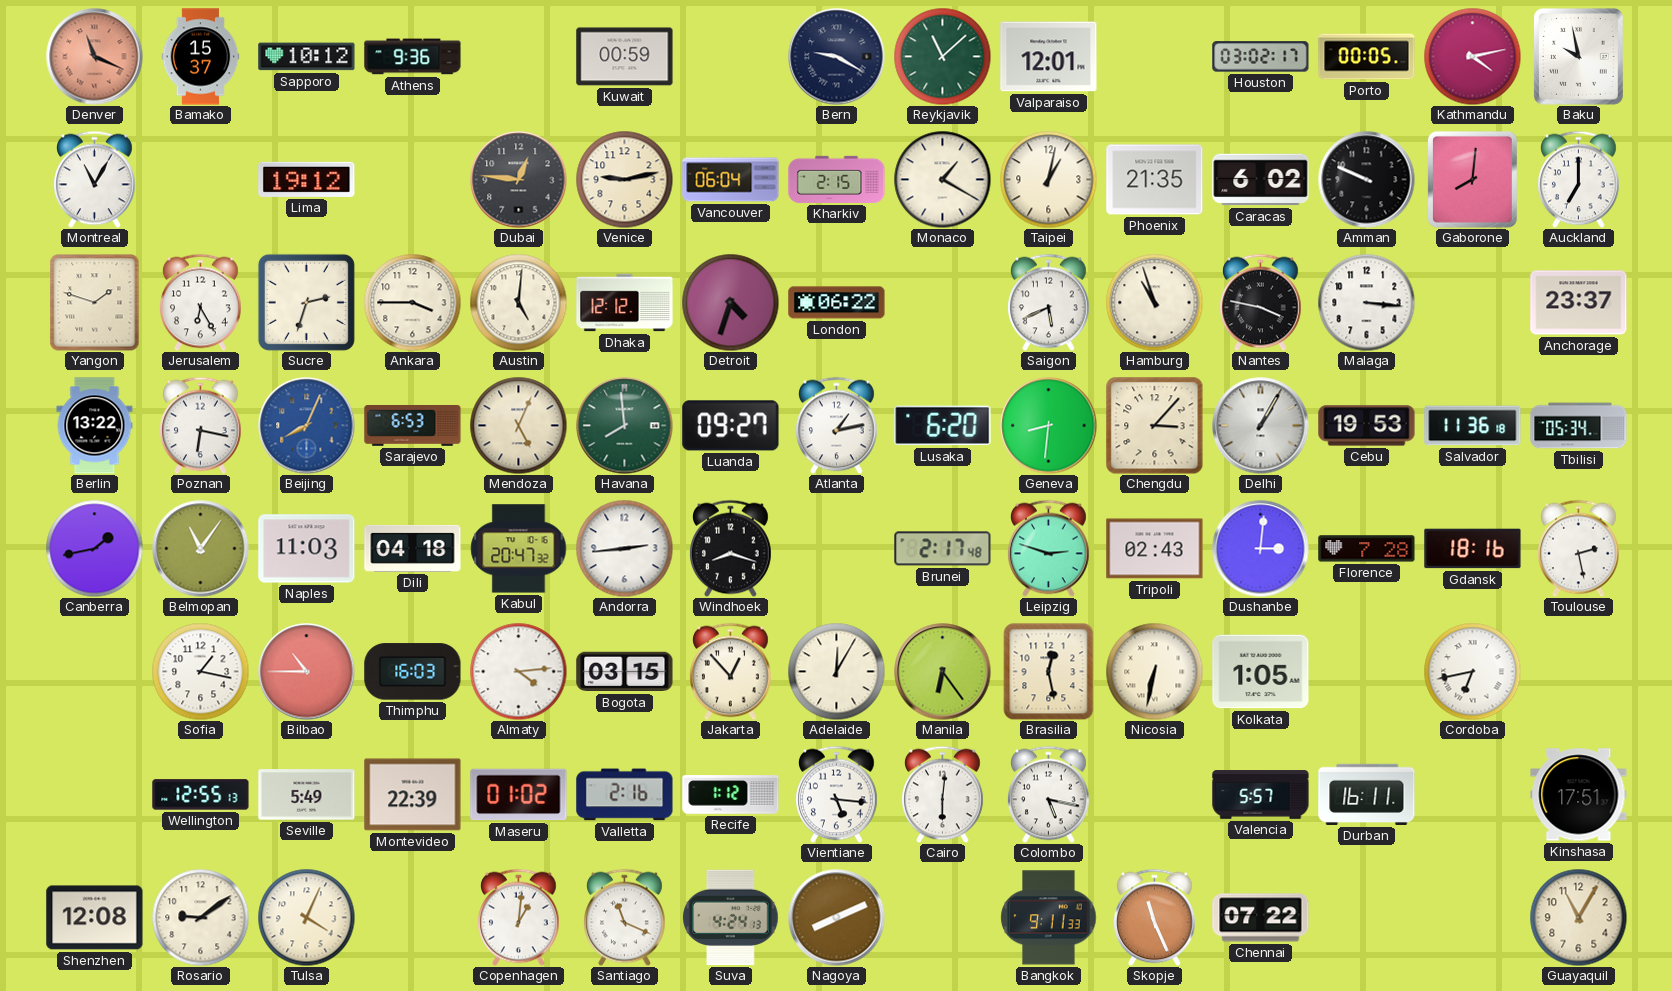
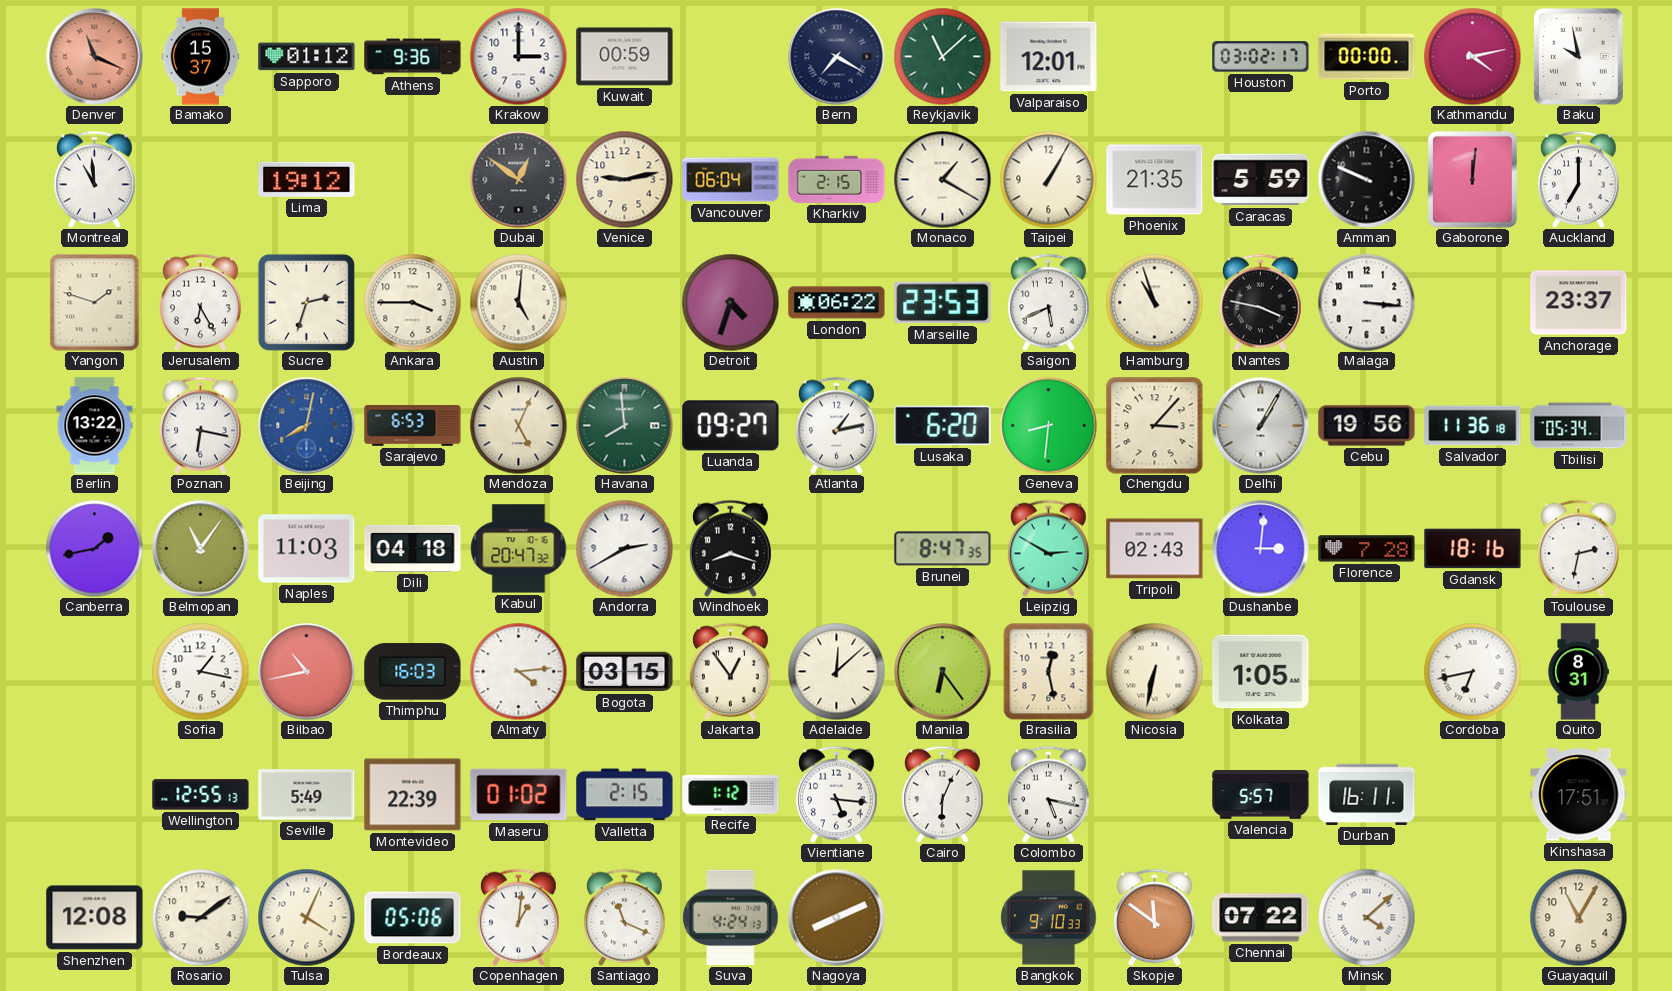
Sapporo: 10:12 -> 01:12
Krakow: none -> 3:00
Bern: 9:20 -> 7:20
Porto: 00:05 -> 00:00
Montreal: 11:05 -> 10:59
Dubai: 12:46 -> 12:51
Taipei: 1:02 -> 1:05
Caracas: 6:02 -> 5:59
Gaborone: 8:01 -> 12:01
Dhaka: 12:12 -> none
Marseille: none -> 23:53
Beijing: 8:04 -> 8:02
Cebu: 19:53 -> 19:56
Andorra: 2:44 -> 2:40
Brunei: 2:17 -> 8:47
Leipzig: 2:48 -> 2:50
Toulouse: 2:28 -> 2:32
Bilbao: 10:45 -> 10:43
Jakarta: 12:53 -> 12:54
Adelaide: 12:05 -> 12:08
Quito: none -> 8:31
Valletta: 2:16 -> 2:15
Cairo: 6:01 -> 6:04
Bordeaux: none -> 05:06
Bangkok: 9:11 -> 9:10
Skopje: 11:26 -> 11:51
Minsk: none -> 4:08
